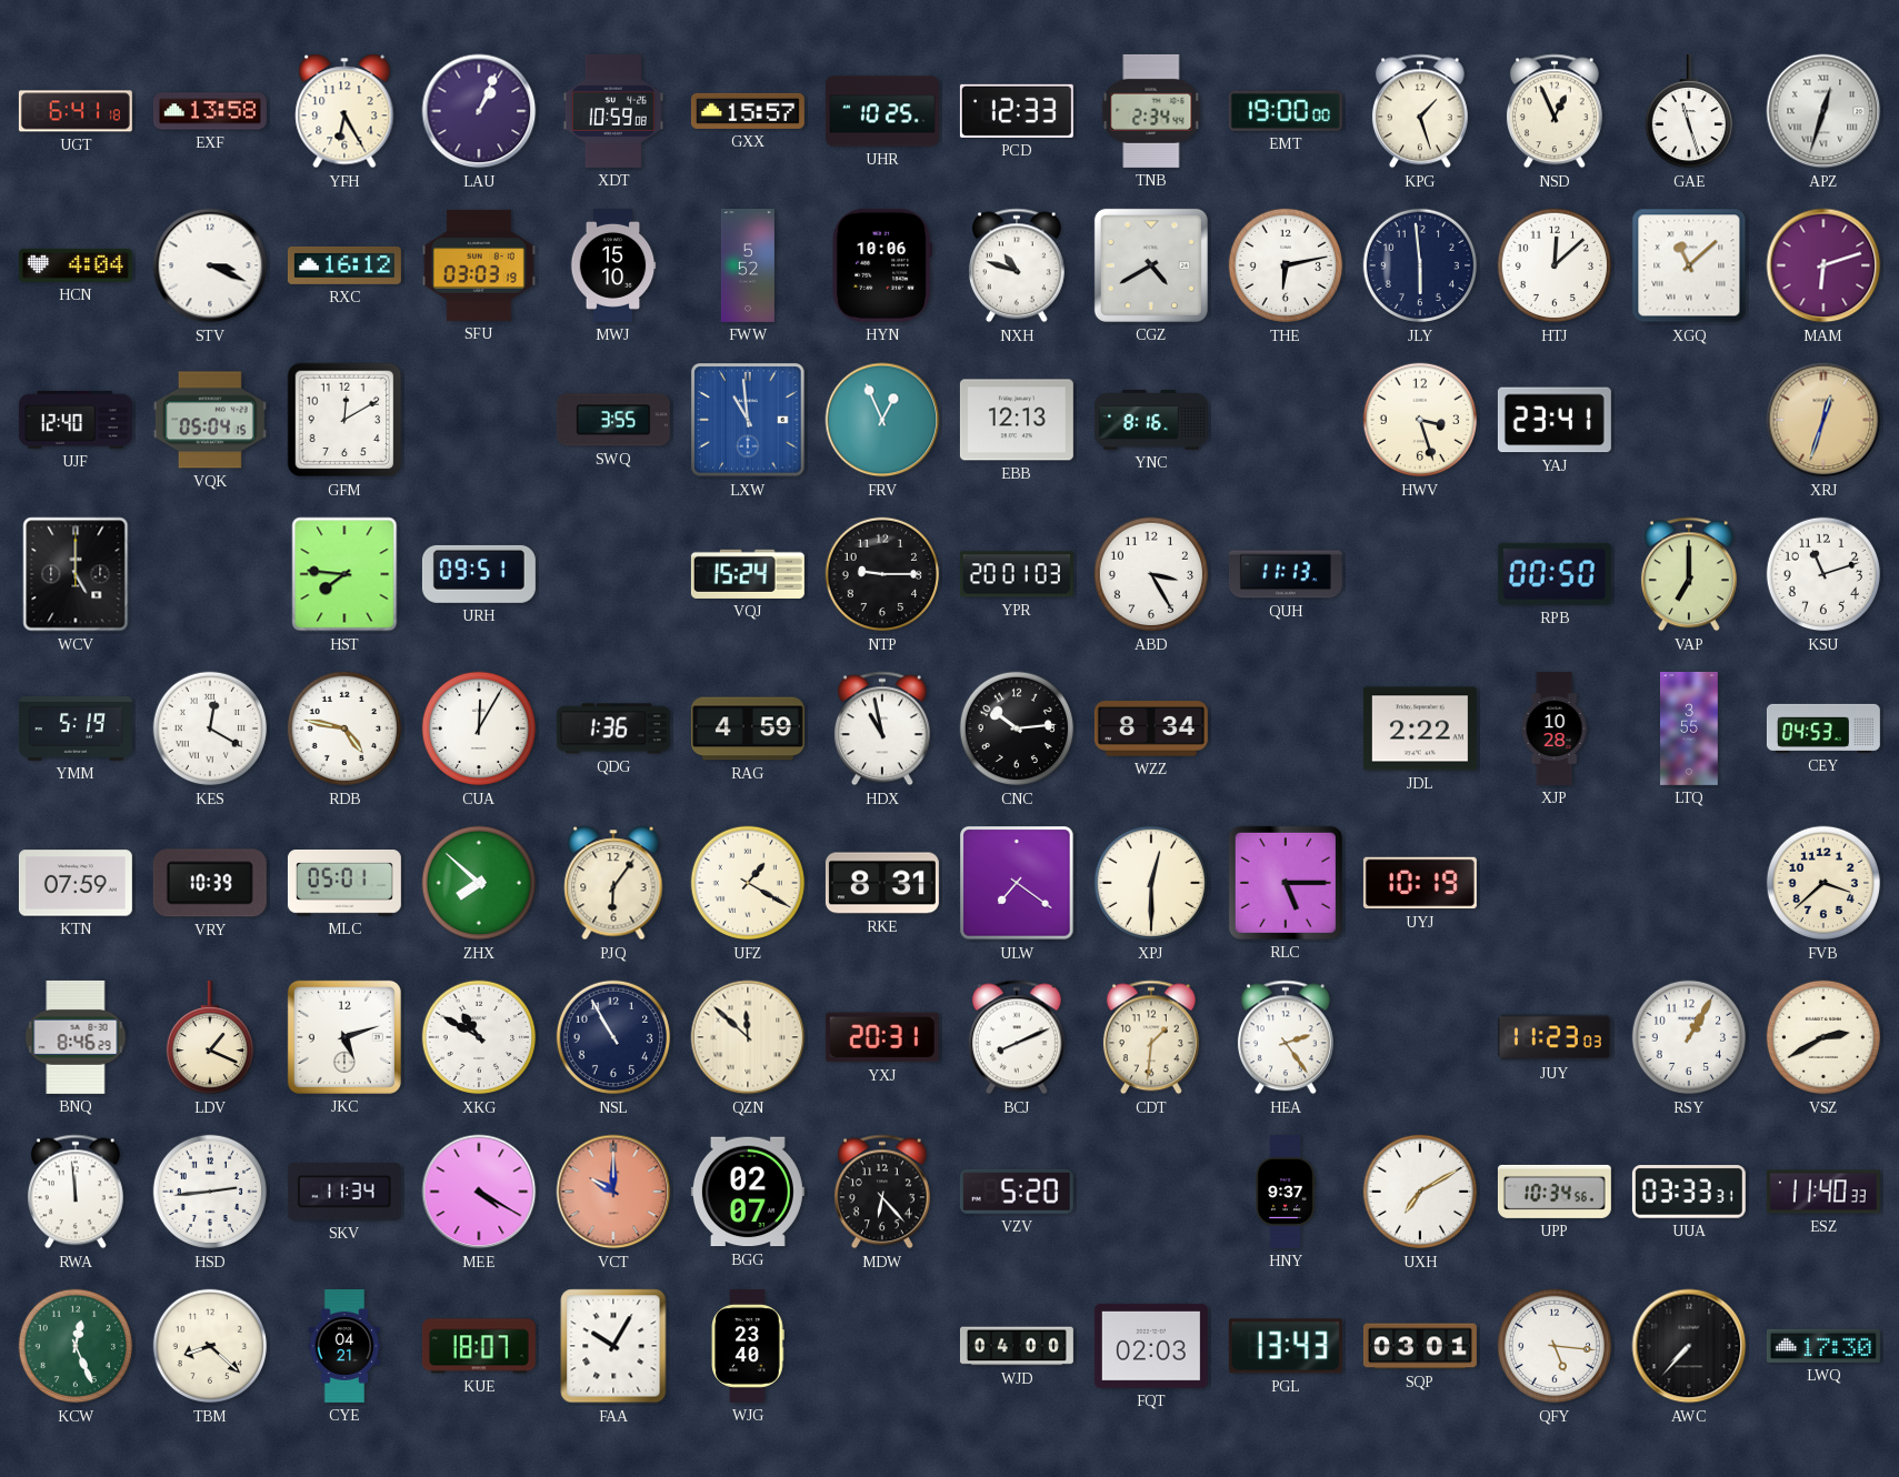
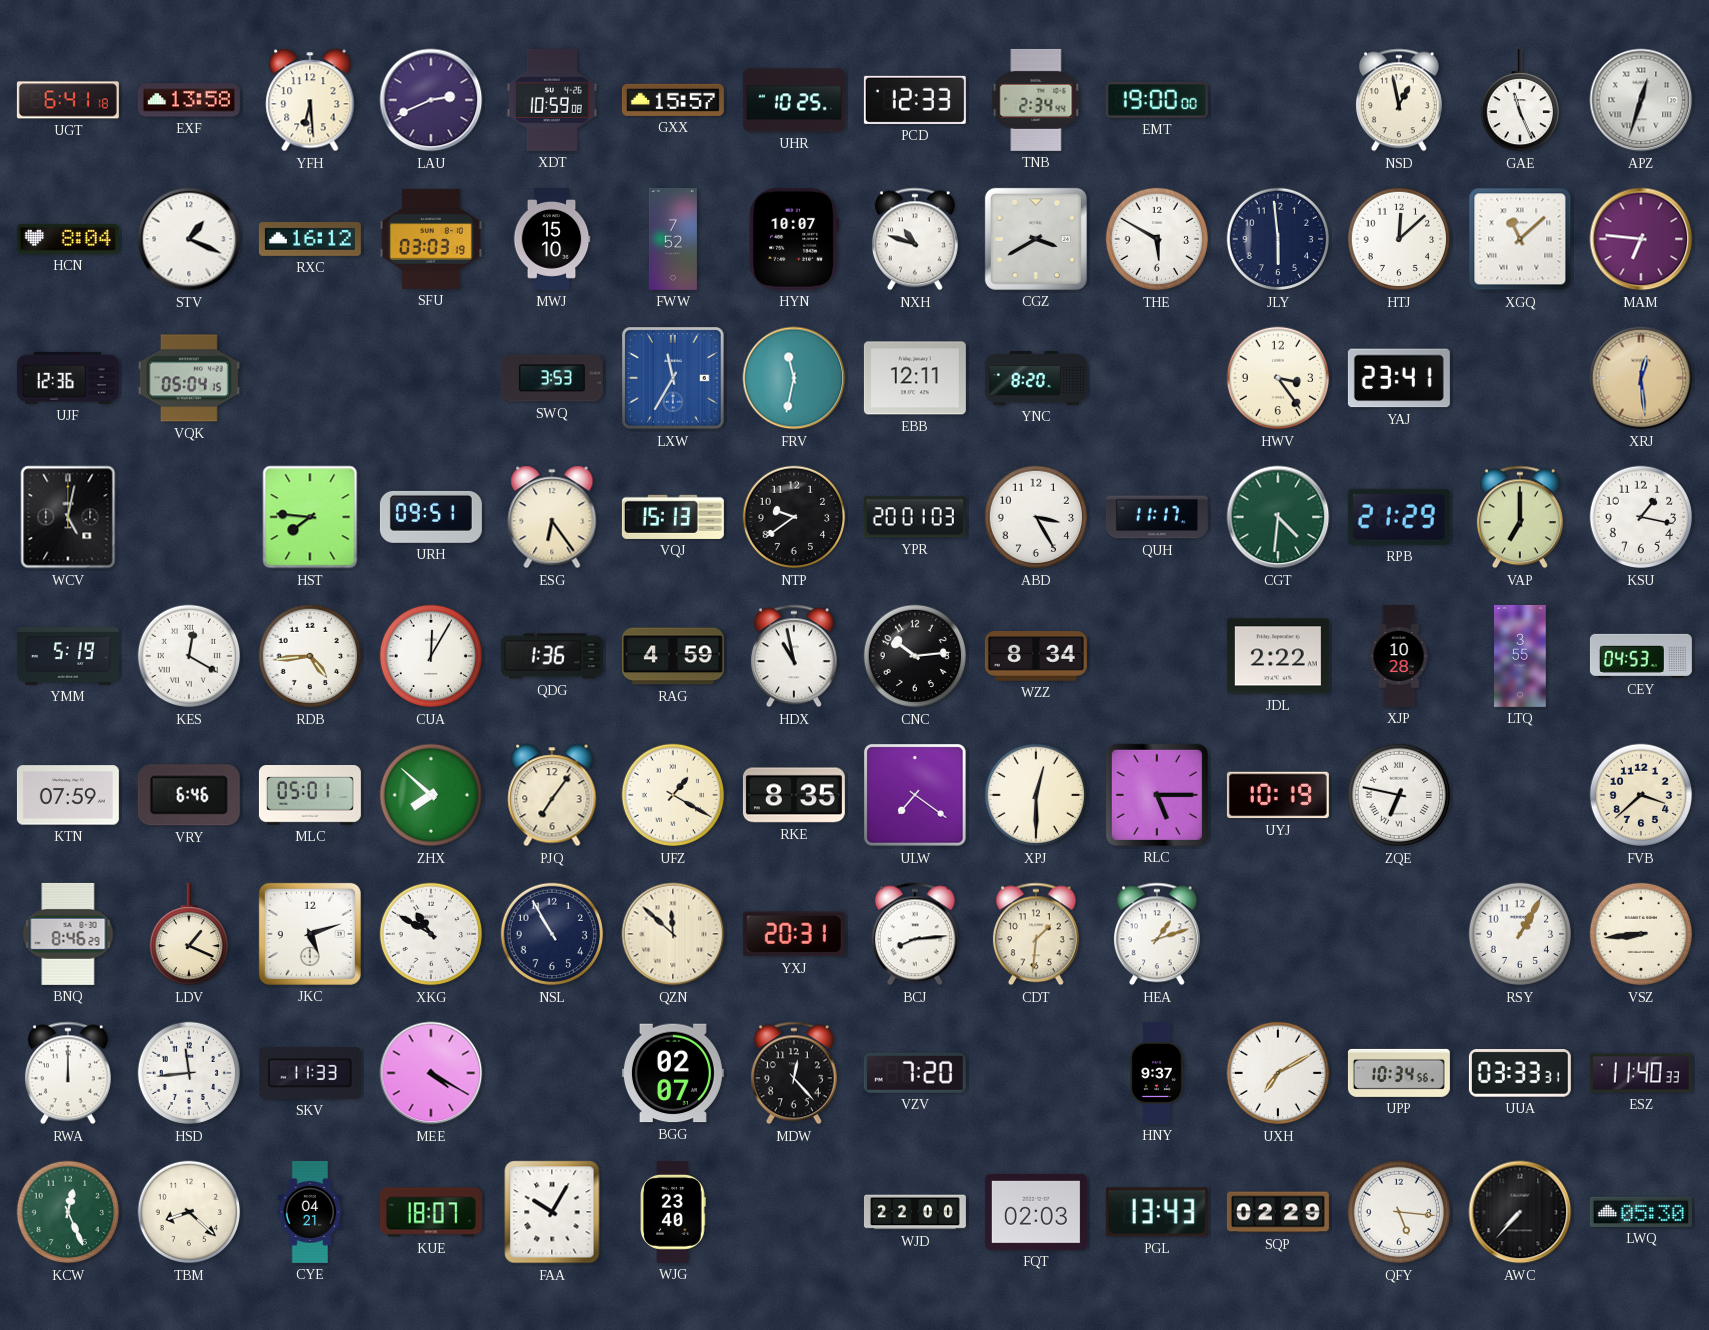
YFH: 6:25 -> 6:29
LAU: 1:04 -> 2:41
KPG: 1:27 -> none
NSD: 12:56 -> 12:58
GAE: 11:27 -> 11:26
HCN: 4:04 -> 8:04
STV: 3:19 -> 1:19
FWW: 5:52 -> 7:52
HYN: 10:06 -> 10:07
CGZ: 4:40 -> 3:40
THE: 6:13 -> 5:50
MAM: 6:12 -> 6:46
UJF: 12:40 -> 12:36
GFM: 12:10 -> none
SWQ: 3:55 -> 3:53
LXW: 10:59 -> 11:35
FRV: 12:56 -> 11:32
EBB: 12:13 -> 12:11
YNC: 8:16 -> 8:20
HWV: 3:27 -> 3:24
XRJ: 12:33 -> 12:29
WCV: 5:00 -> 5:02
ESG: none -> 6:24
VQJ: 15:24 -> 15:13
NTP: 9:15 -> 9:39
QUH: 11:13 -> 11:17
CGT: none -> 4:31
RPB: 00:50 -> 21:29
KSU: 11:12 -> 1:17
RDB: 4:47 -> 4:44
VRY: 10:39 -> 6:46
PJQ: 6:06 -> 7:06
RKE: 8:31 -> 8:35
ZQE: none -> 6:47
BCJ: 8:11 -> 8:14
HEA: 2:24 -> 1:12
JUY: 11:23 -> none
VSZ: 2:40 -> 8:44
RWA: 11:59 -> 12:00
HSD: 2:44 -> 11:44
SKV: 11:34 -> 11:33
VCT: 10:00 -> none
MDW: 6:23 -> 12:23
VZV: 5:20 -> 7:20
WJD: 04:00 -> 22:00
SQP: 03:01 -> 02:29
LWQ: 17:30 -> 05:30
